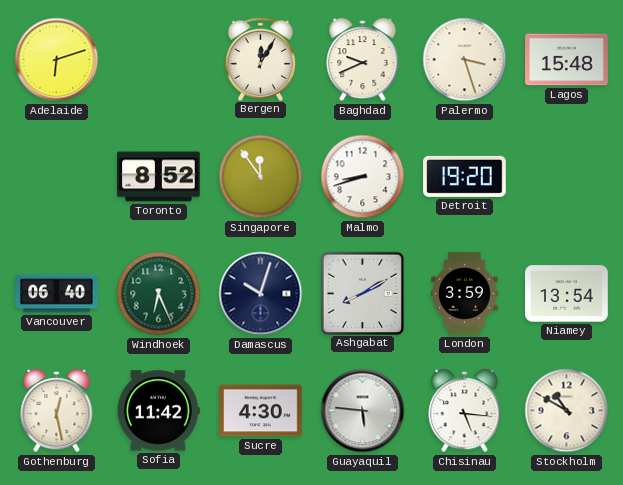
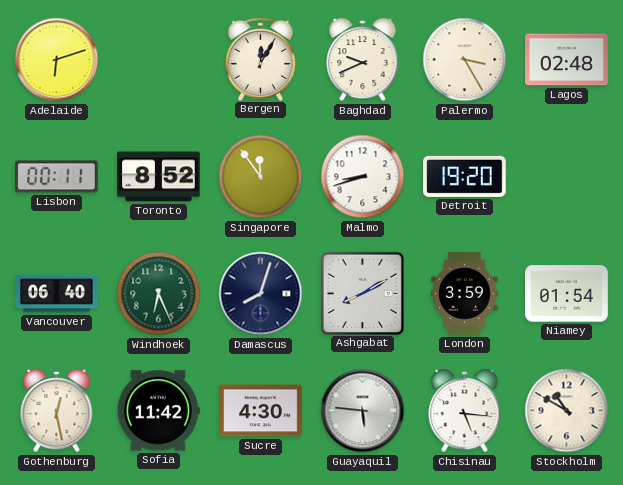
Palermo: 3:27 -> 3:25
Lagos: 15:48 -> 02:48
Lisbon: none -> 00:11
Damascus: 10:03 -> 8:03
Niamey: 13:54 -> 01:54
